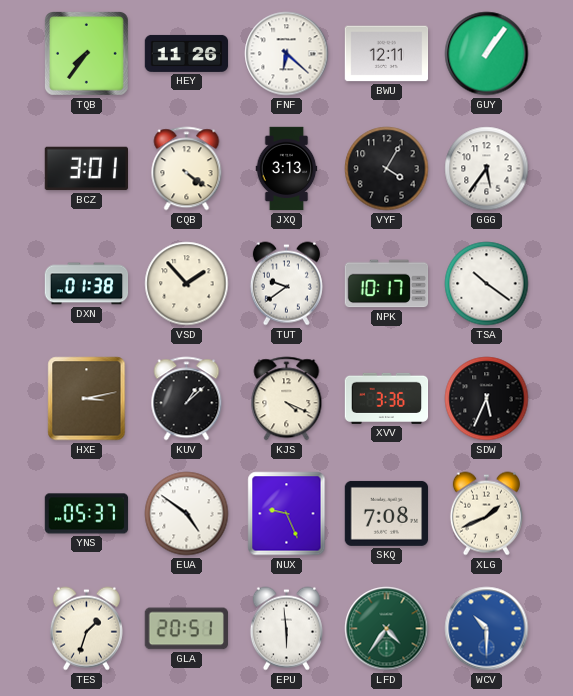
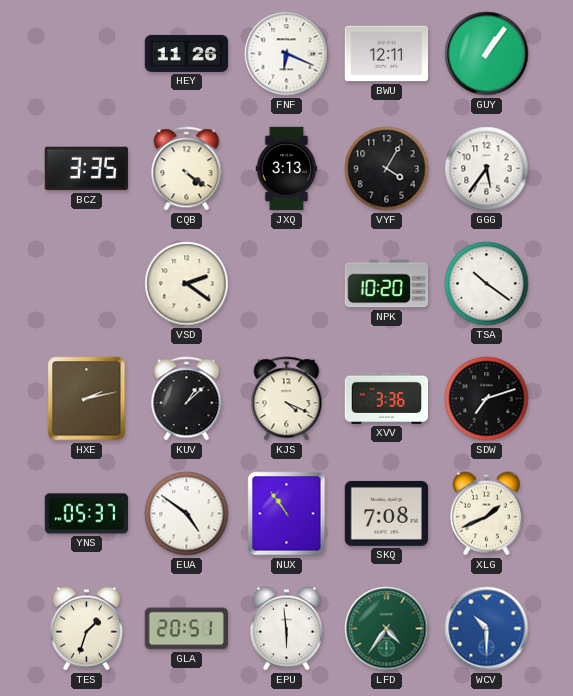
TQB: 7:36 -> none
FNF: 6:22 -> 6:19
BCZ: 3:01 -> 3:35
DXN: 01:38 -> none
VSD: 1:53 -> 2:21
TUT: 9:39 -> none
NPK: 10:17 -> 10:20
HXE: 3:13 -> 2:13
SDW: 5:34 -> 7:12
NUX: 9:26 -> 10:54
